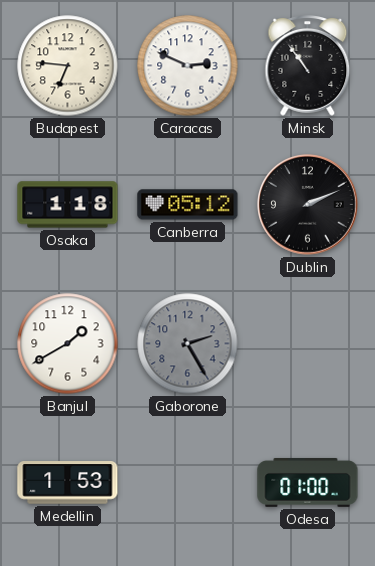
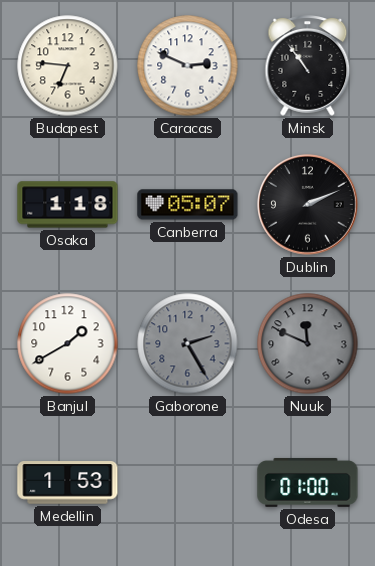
Canberra: 05:12 -> 05:07
Nuuk: none -> 11:49
